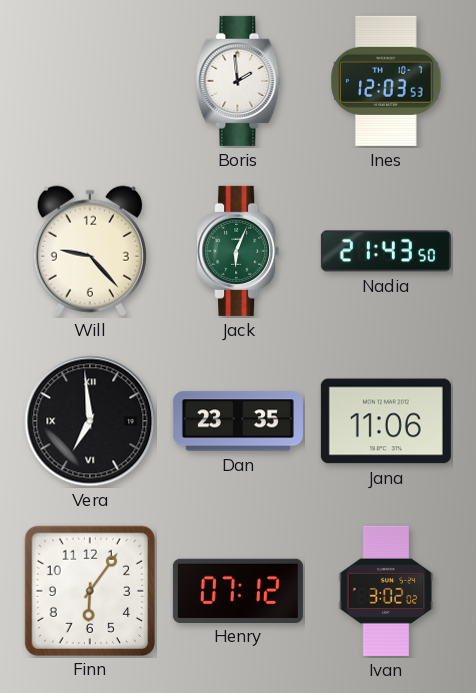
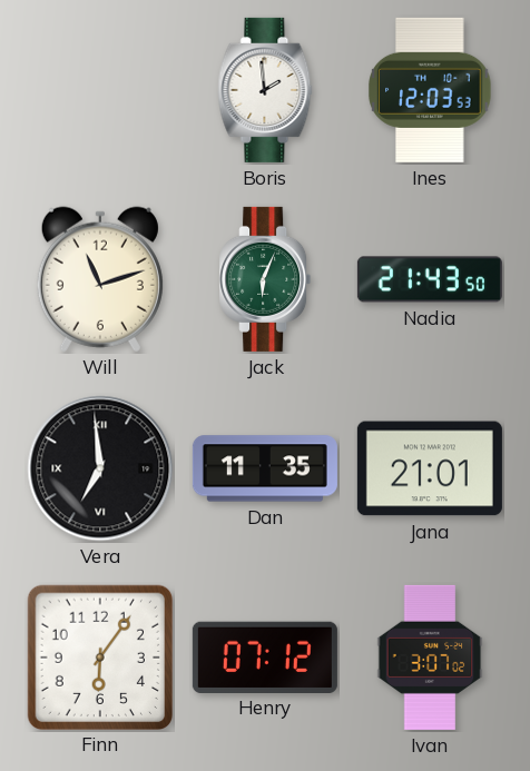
Will: 9:23 -> 11:12
Dan: 23:35 -> 11:35
Jana: 11:06 -> 21:01
Ivan: 3:02 -> 3:07
